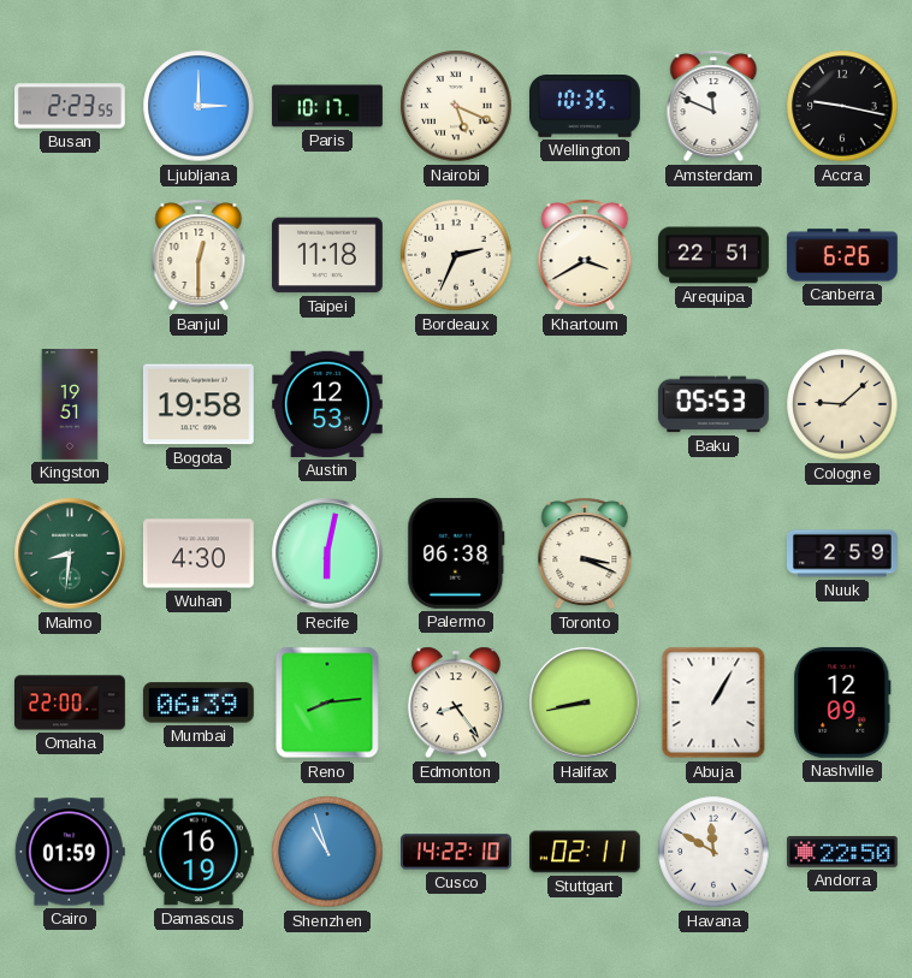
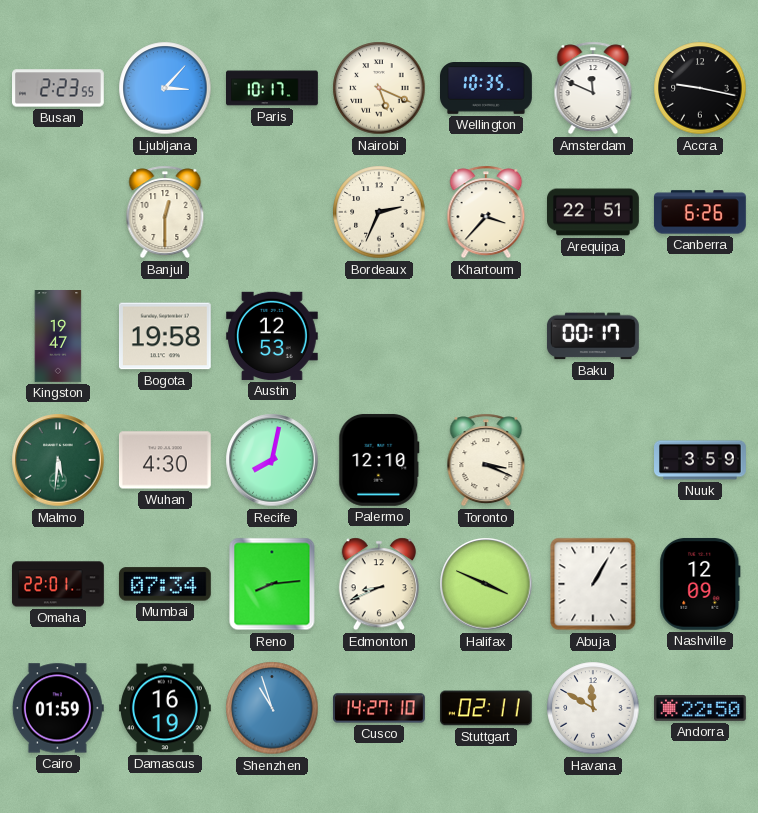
Ljubljana: 3:00 -> 3:07
Taipei: 11:18 -> none
Khartoum: 3:40 -> 3:37
Kingston: 19:51 -> 19:47
Baku: 05:53 -> 00:17
Cologne: 9:08 -> none
Malmo: 8:31 -> 5:31
Recife: 6:02 -> 8:02
Palermo: 06:38 -> 12:10
Nuuk: 2:59 -> 3:59
Omaha: 22:00 -> 22:01
Mumbai: 06:39 -> 07:34
Edmonton: 8:24 -> 8:41
Halifax: 8:43 -> 3:49
Cusco: 14:22 -> 14:27
